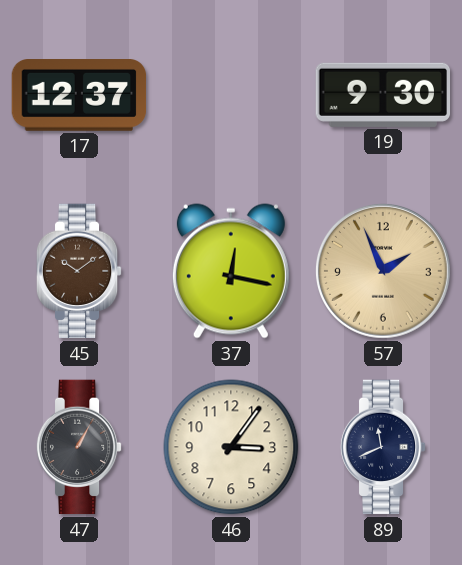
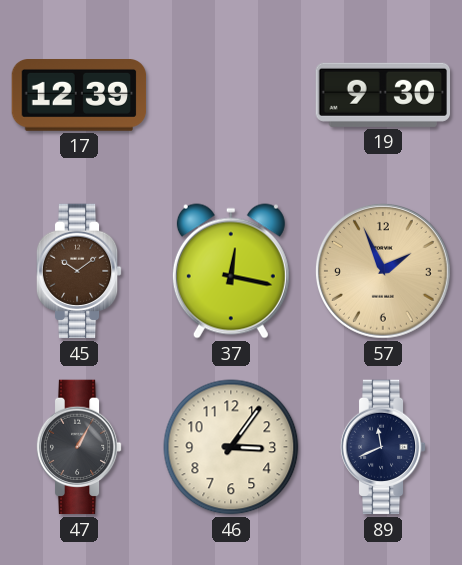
17: 12:37 -> 12:39
